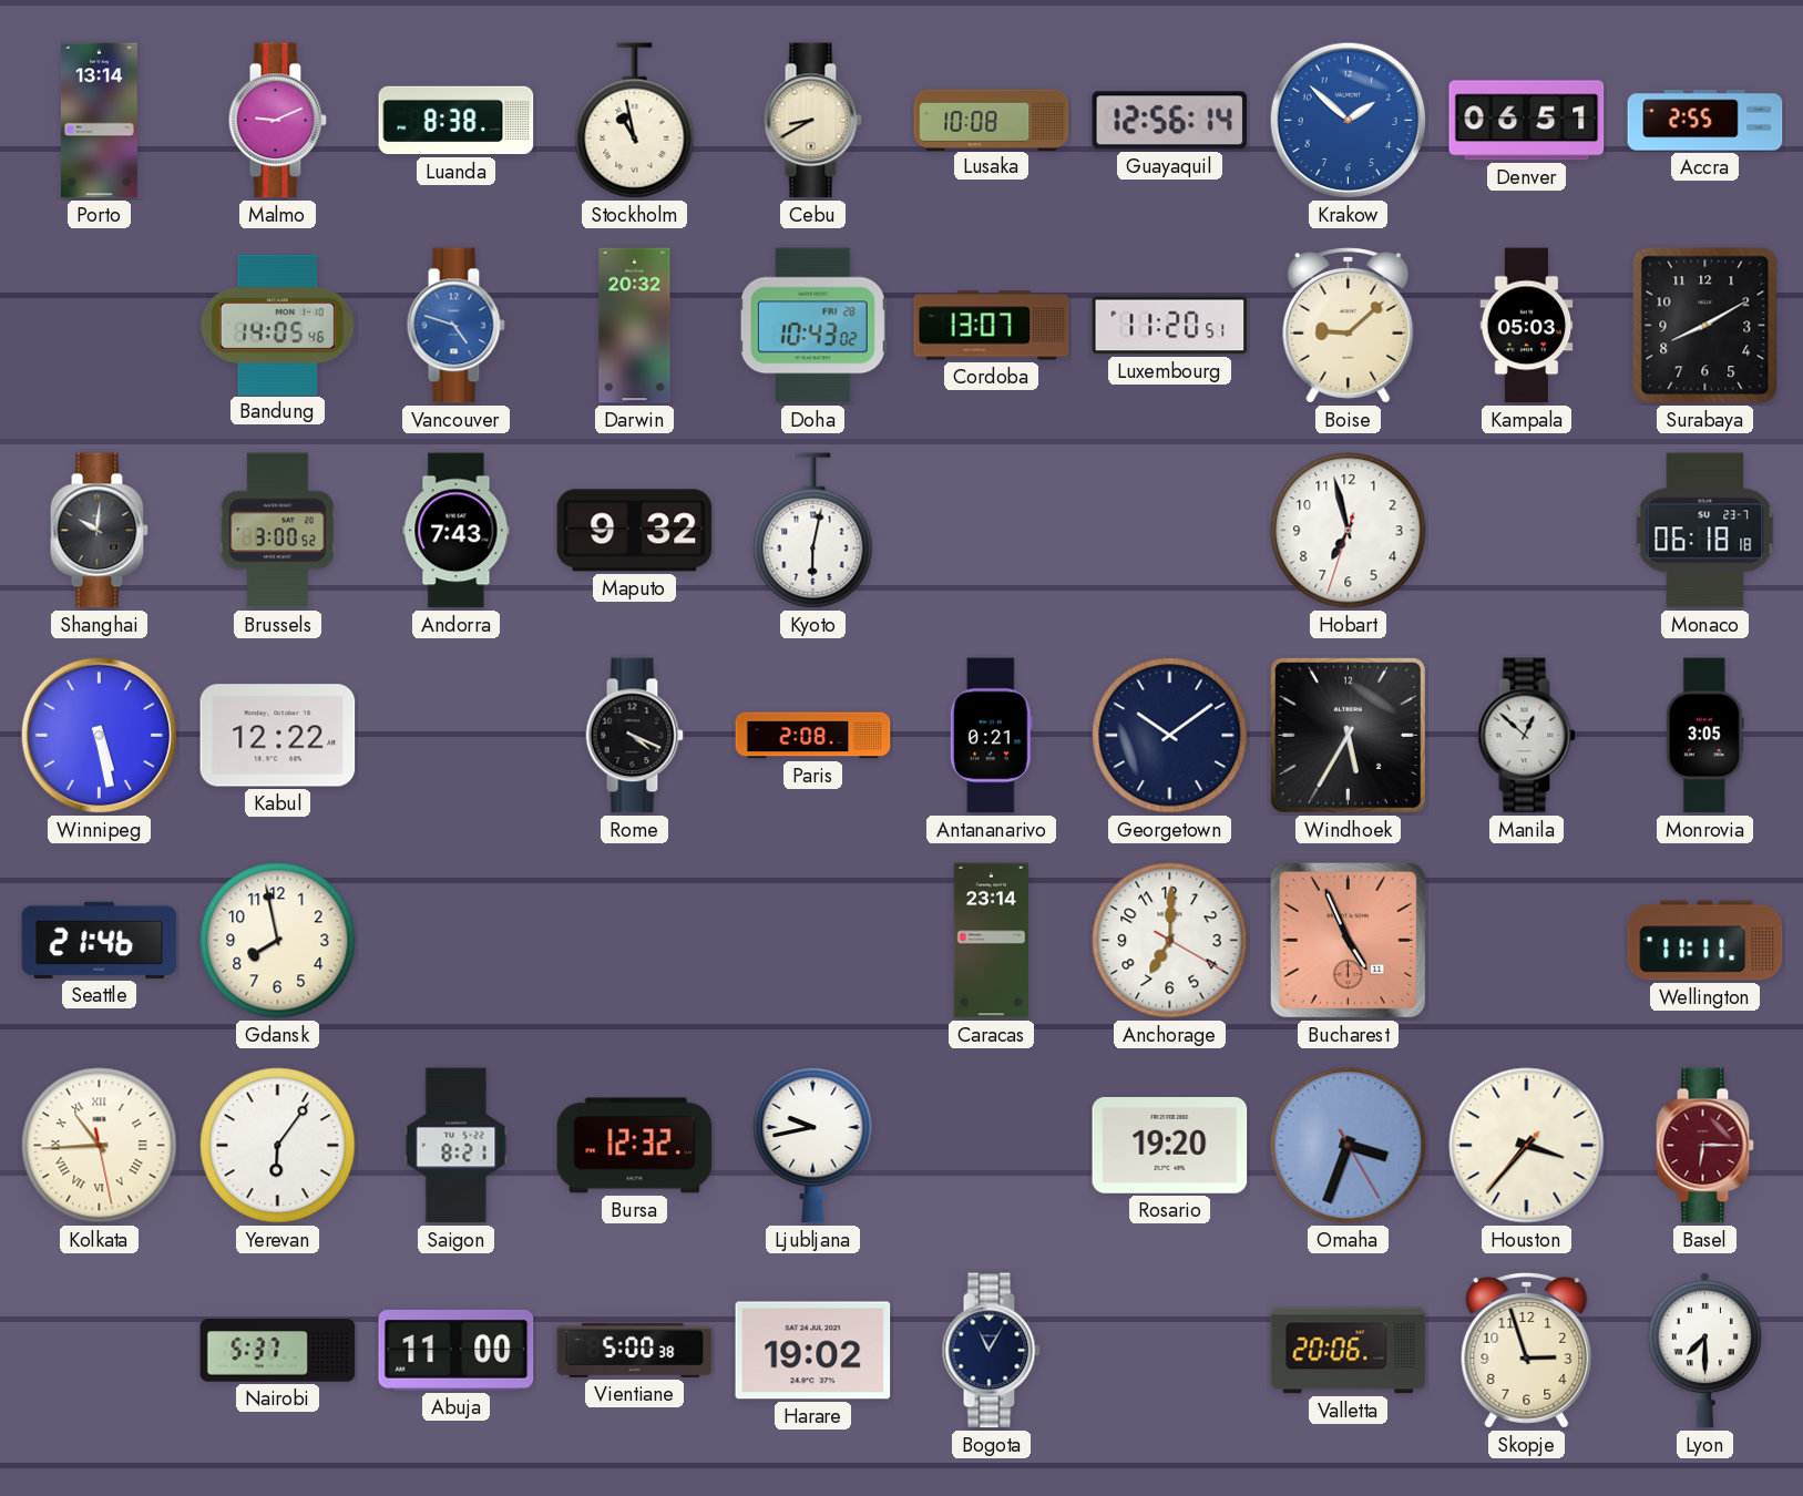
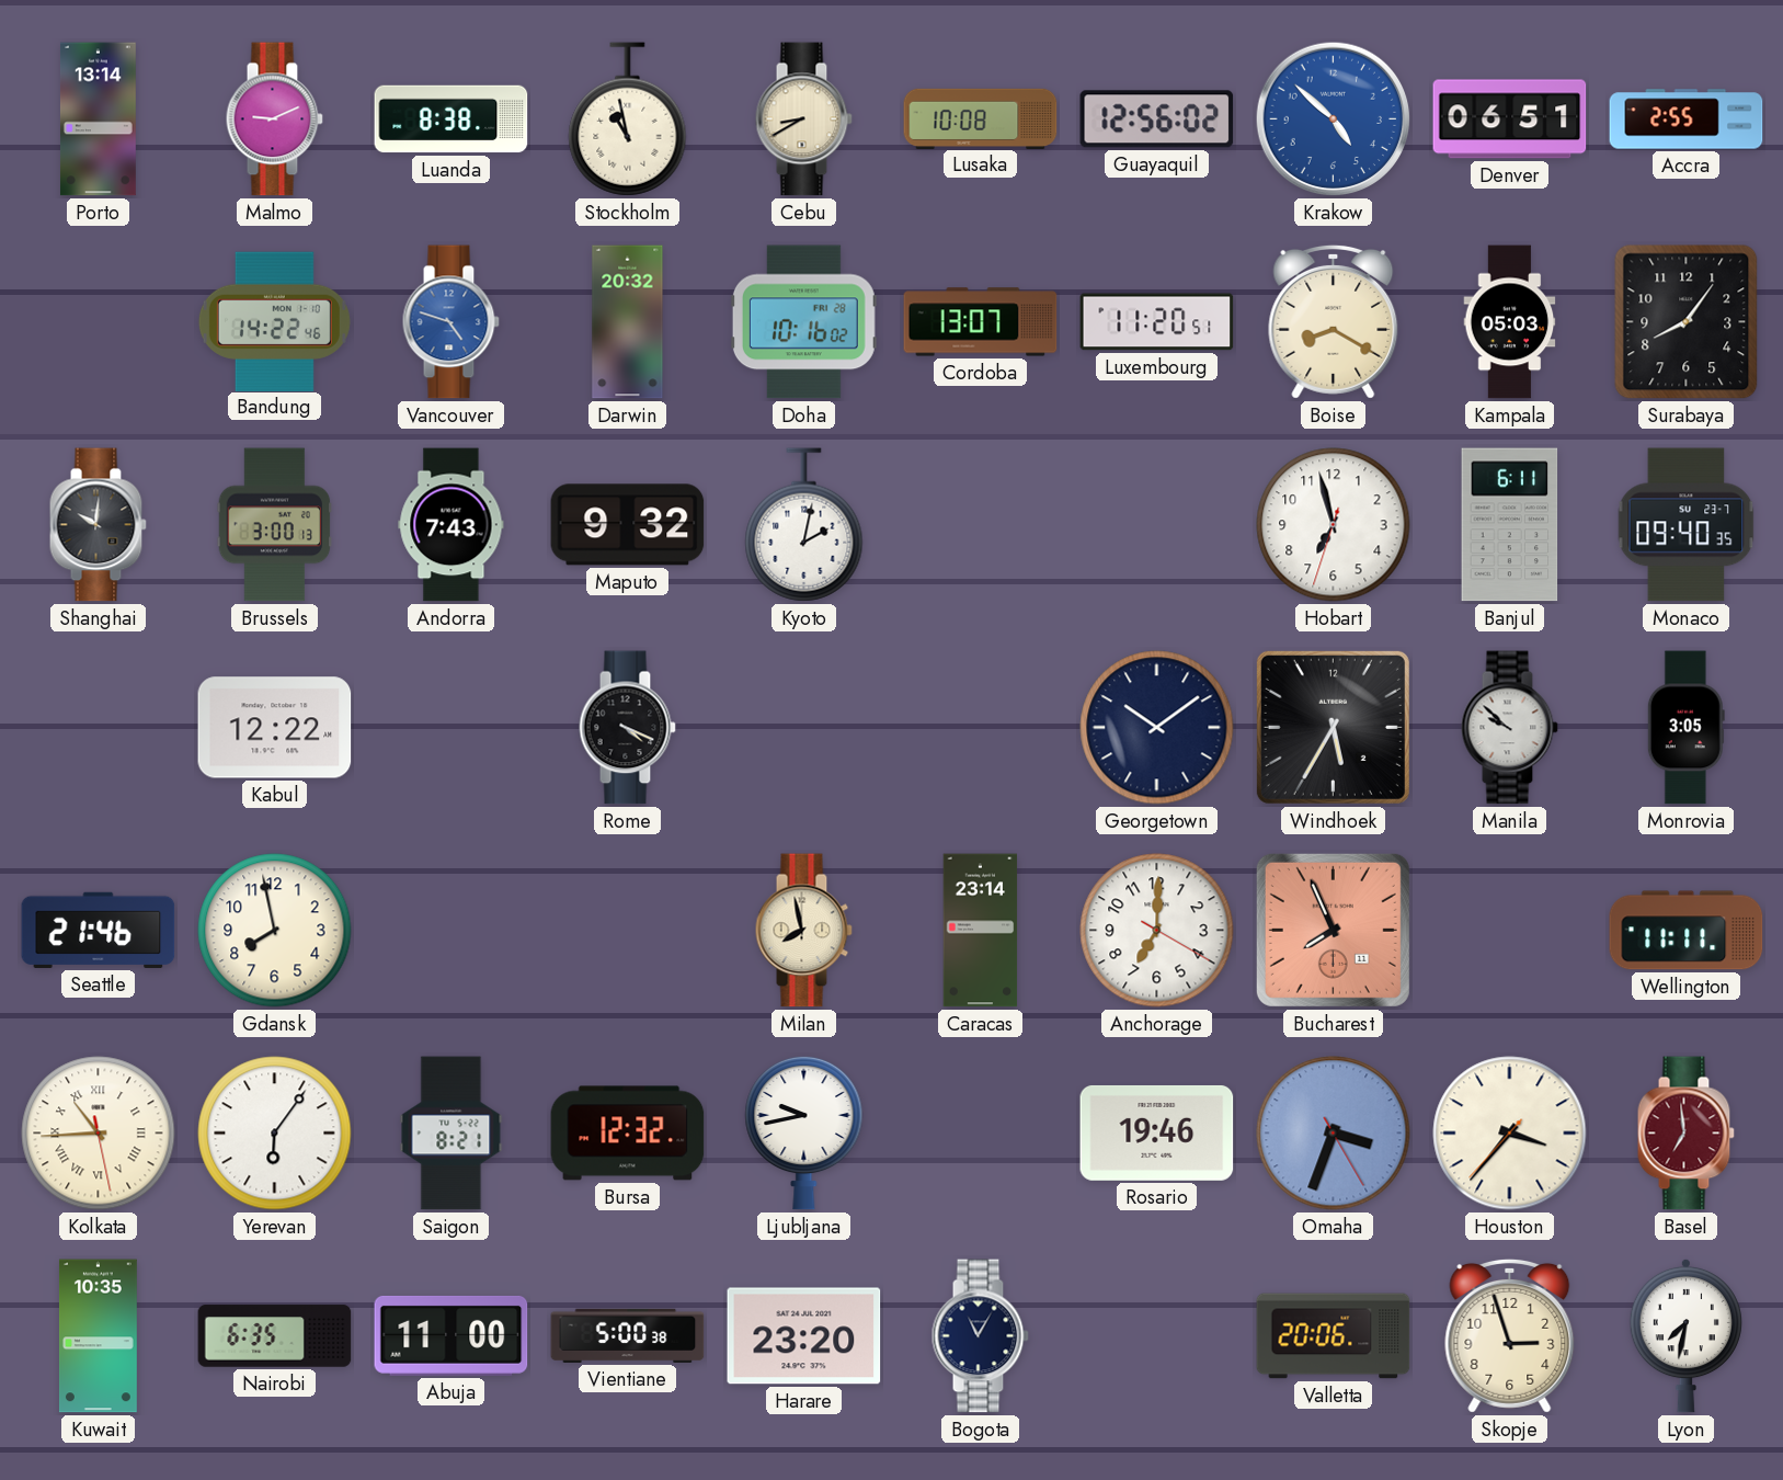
Guayaquil: 12:56:14 -> 12:56:02
Krakow: 1:52 -> 4:52
Bandung: 14:05 -> 14:22
Doha: 10:43 -> 10:16
Boise: 9:08 -> 8:20
Surabaya: 8:10 -> 8:06
Brussels: 3:00:52 -> 3:00:13
Kyoto: 6:02 -> 2:02
Banjul: none -> 6:11
Monaco: 06:18 -> 09:40
Winnipeg: 5:28 -> none
Paris: 2:08 -> none
Antananarivo: 0:21 -> none
Manila: 12:52 -> 9:52
Milan: none -> 7:58
Bucharest: 4:56 -> 7:56
Rosario: 19:20 -> 19:46
Basel: 6:15 -> 6:59
Kuwait: none -> 10:35
Nairobi: 5:37 -> 6:35
Harare: 19:02 -> 23:20
Lyon: 7:30 -> 7:32
